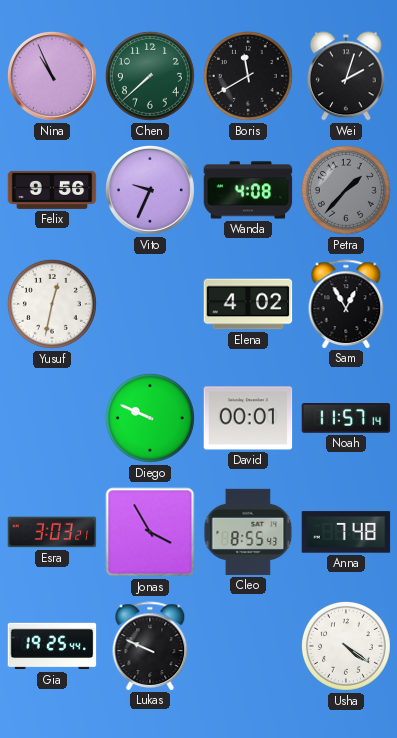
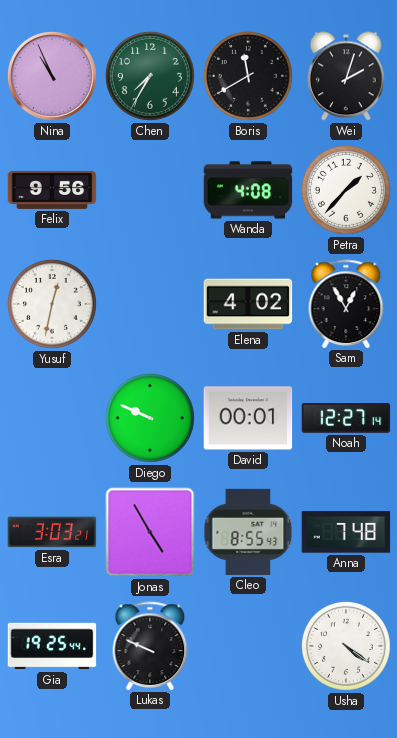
Chen: 7:38 -> 7:35
Vito: 9:34 -> none
Petra dial: grey -> white
Noah: 11:57 -> 12:27
Jonas: 3:55 -> 4:55
